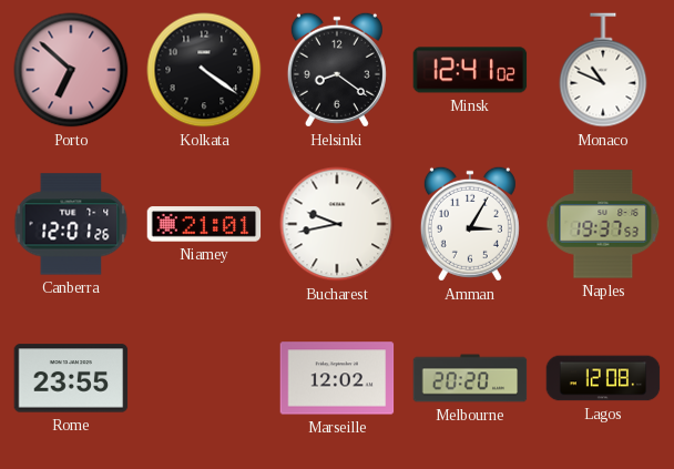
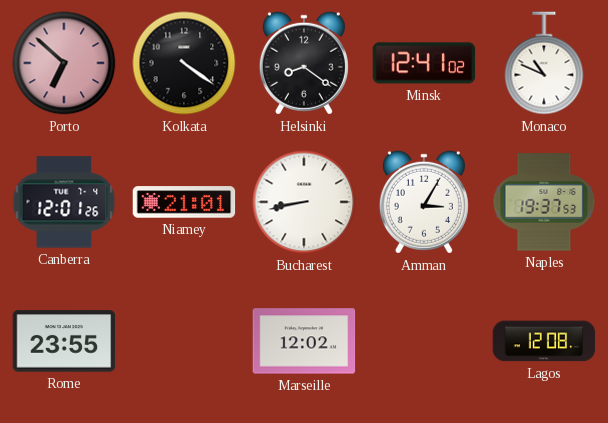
Bucharest: 9:43 -> 8:43
Melbourne: 20:20 -> none
